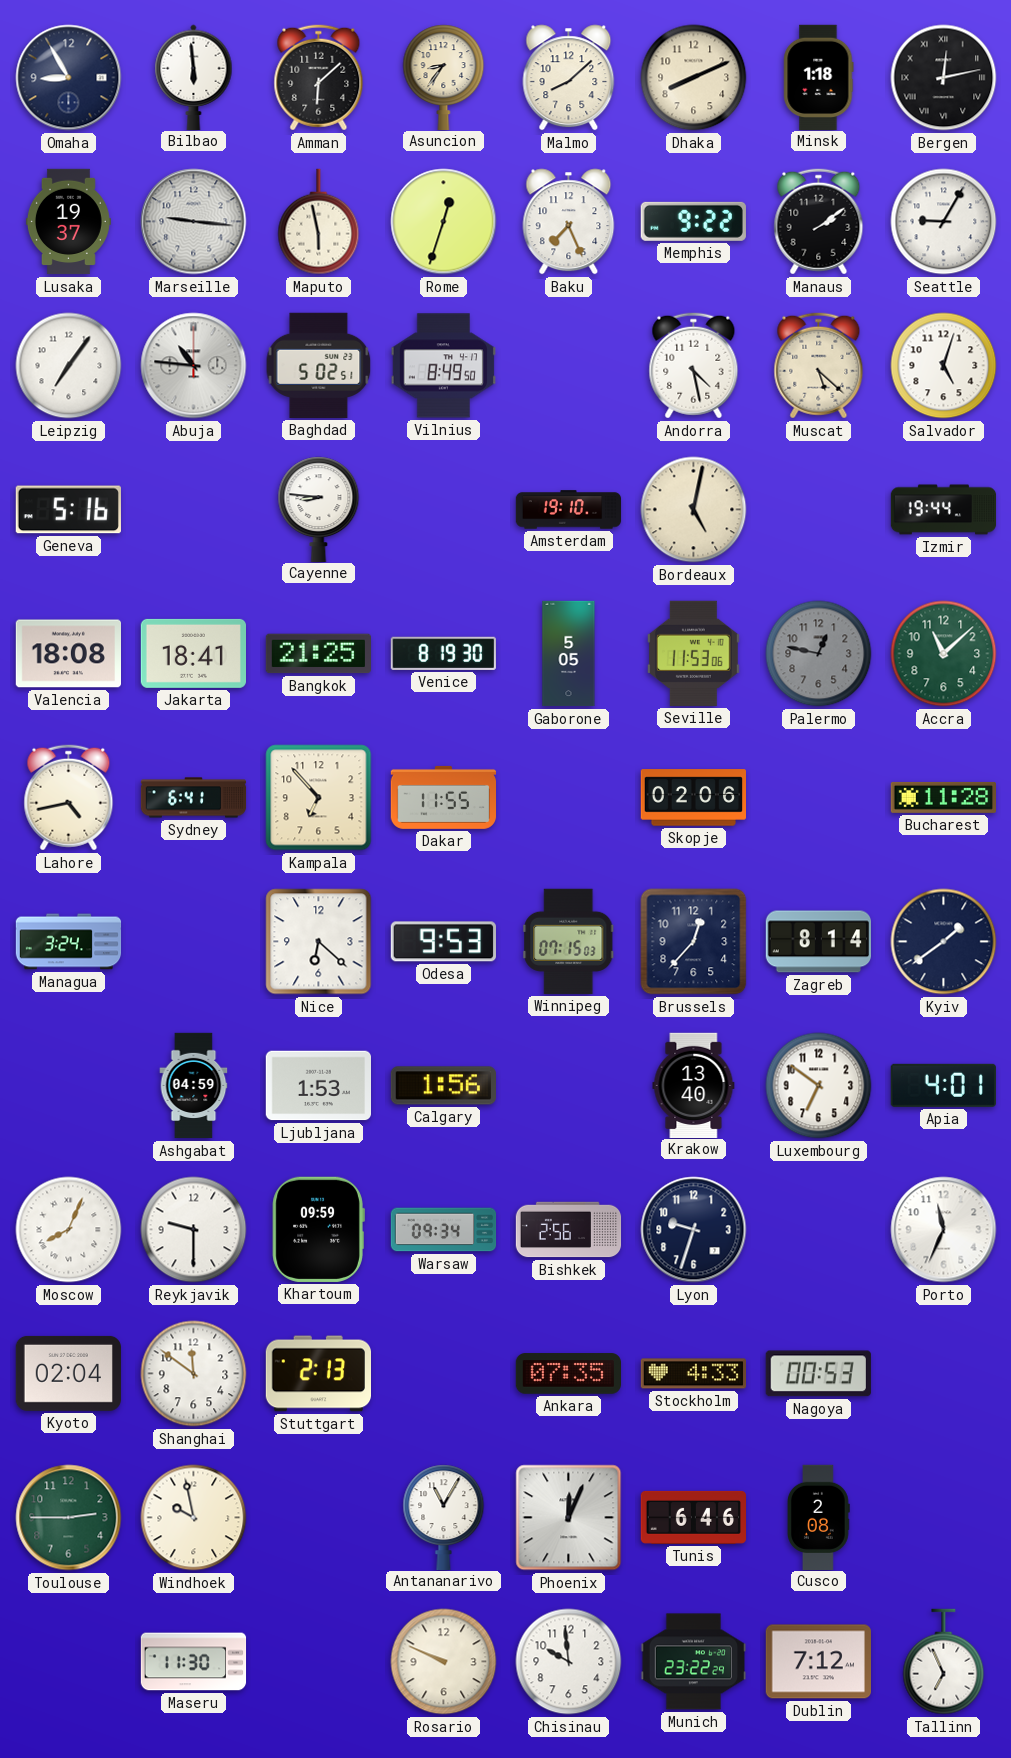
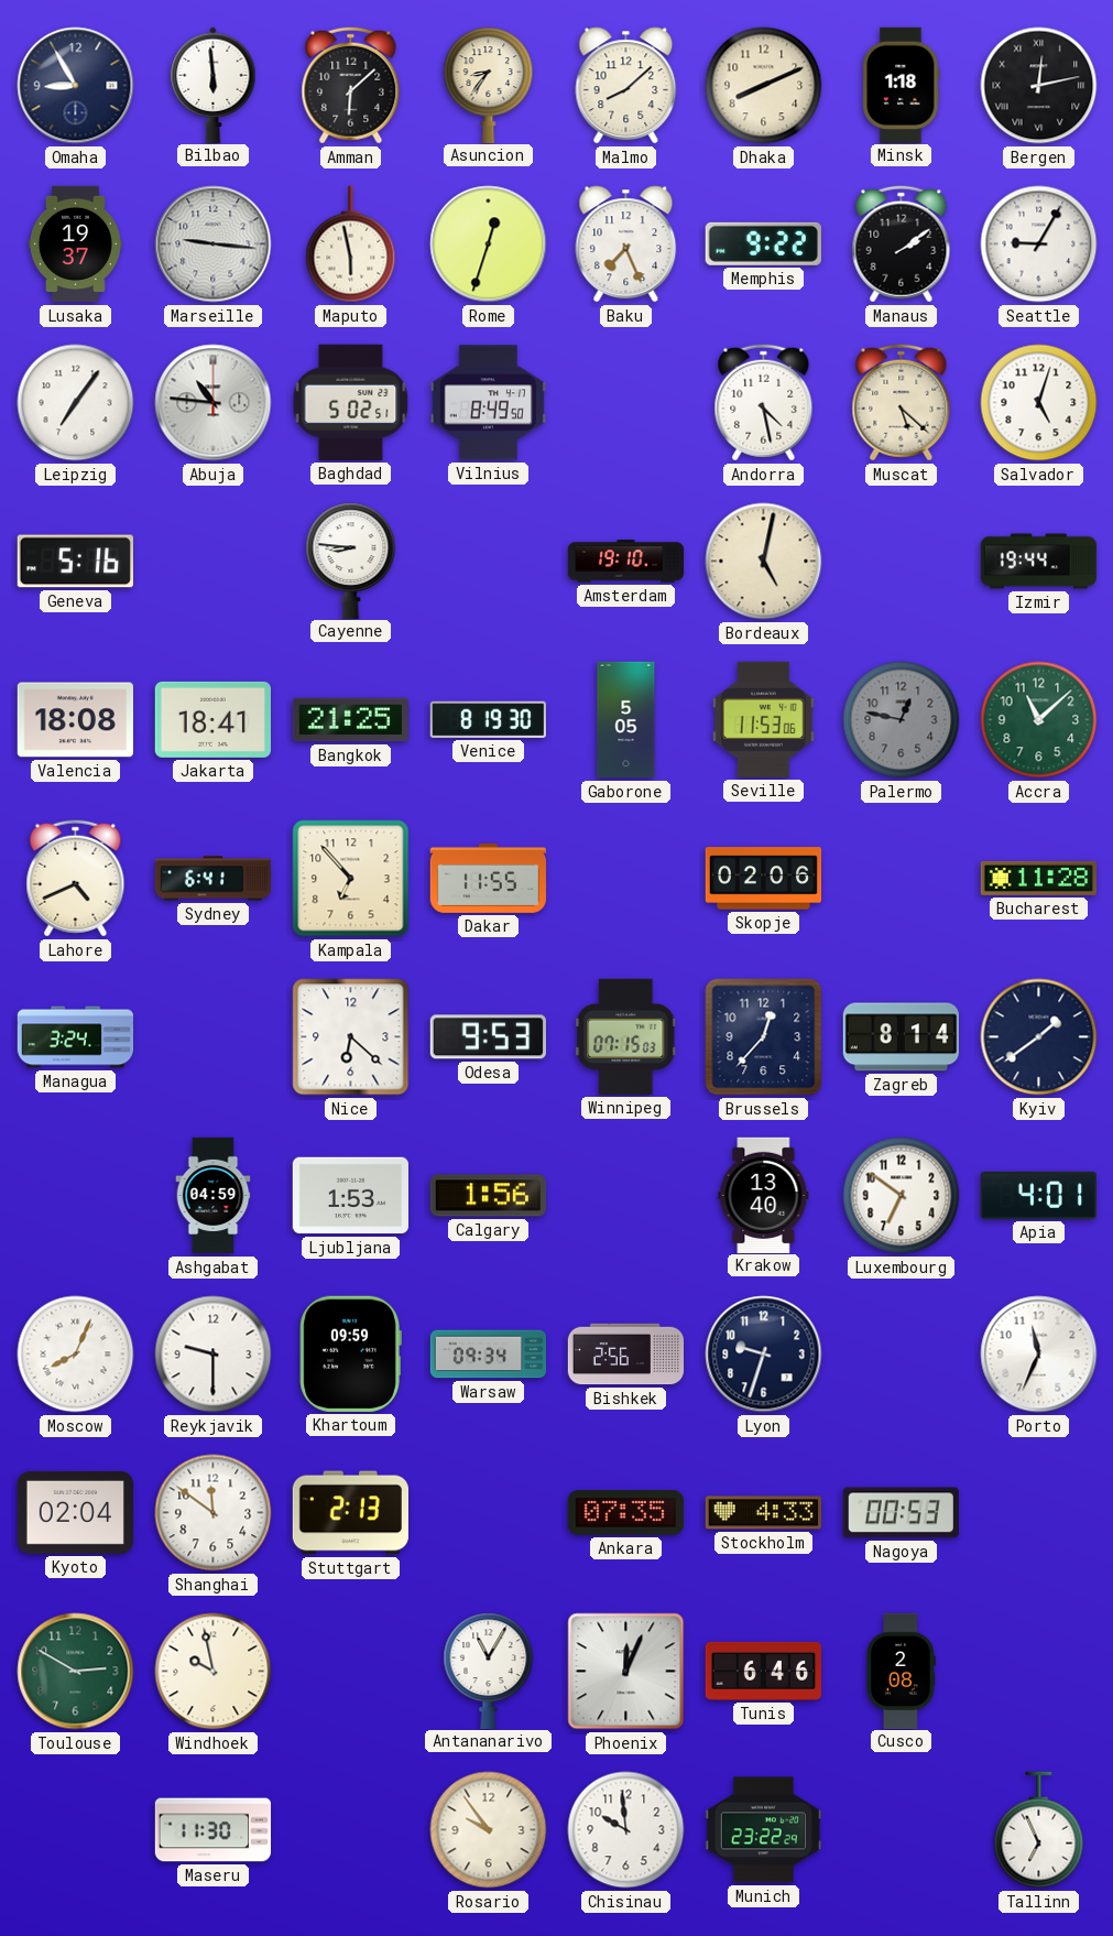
Lahore: 4:43 -> 4:41
Toulouse: 2:45 -> 2:50
Rosario: 9:49 -> 9:54
Dublin: 7:12 -> none
